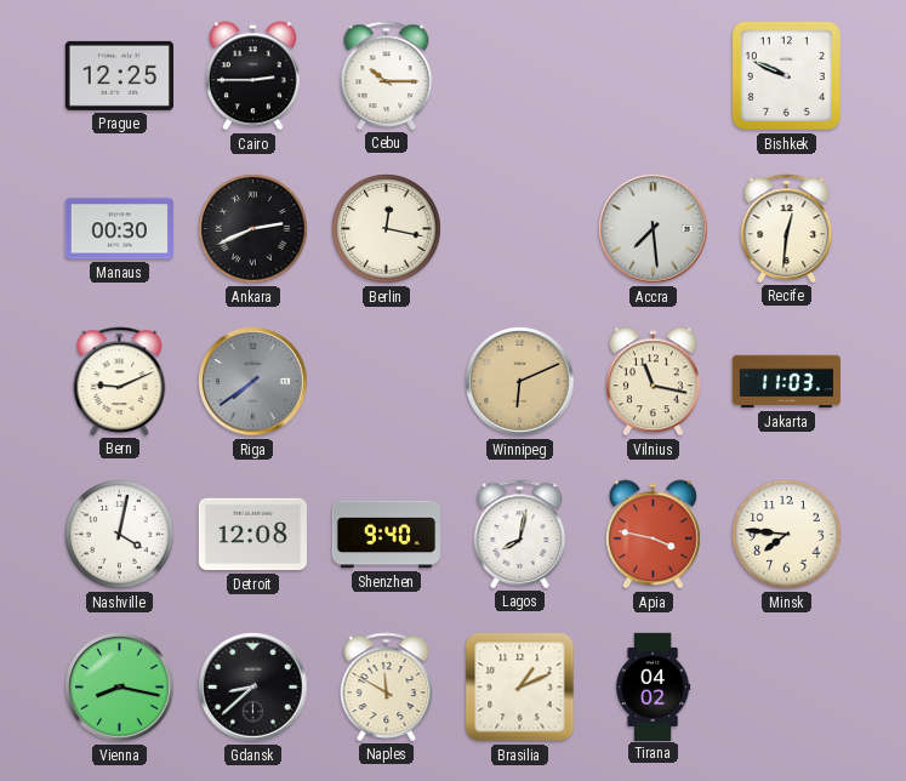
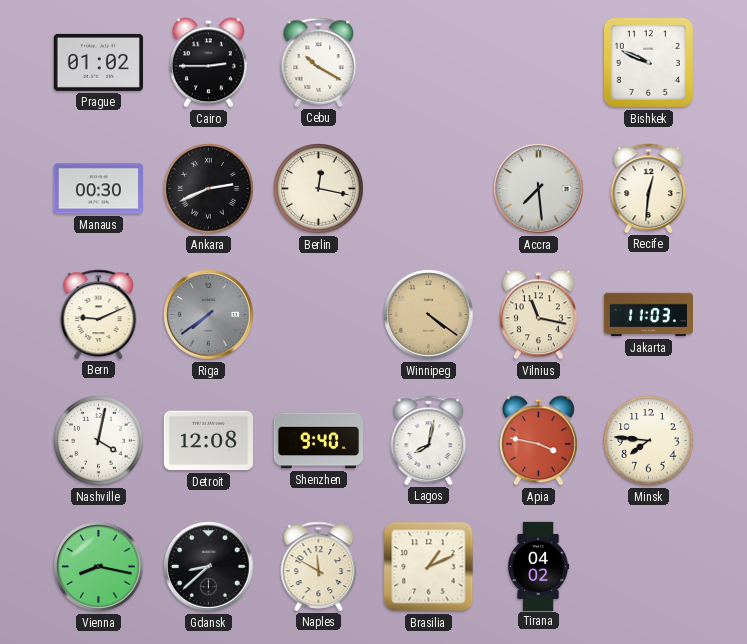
Prague: 12:25 -> 01:02
Cebu: 10:15 -> 10:20
Winnipeg: 6:11 -> 4:21
